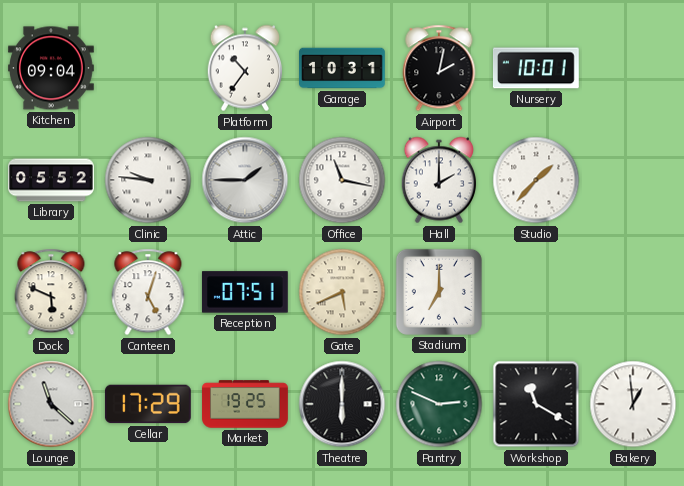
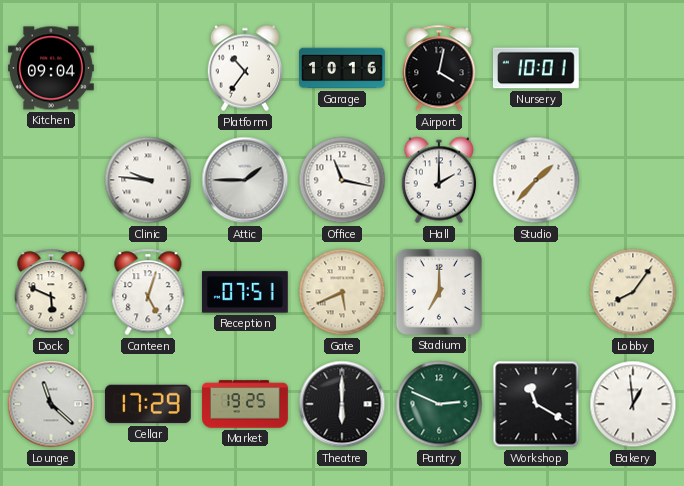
Garage: 10:31 -> 10:16
Airport: 2:02 -> 4:02
Library: 05:52 -> none
Lobby: none -> 8:06
